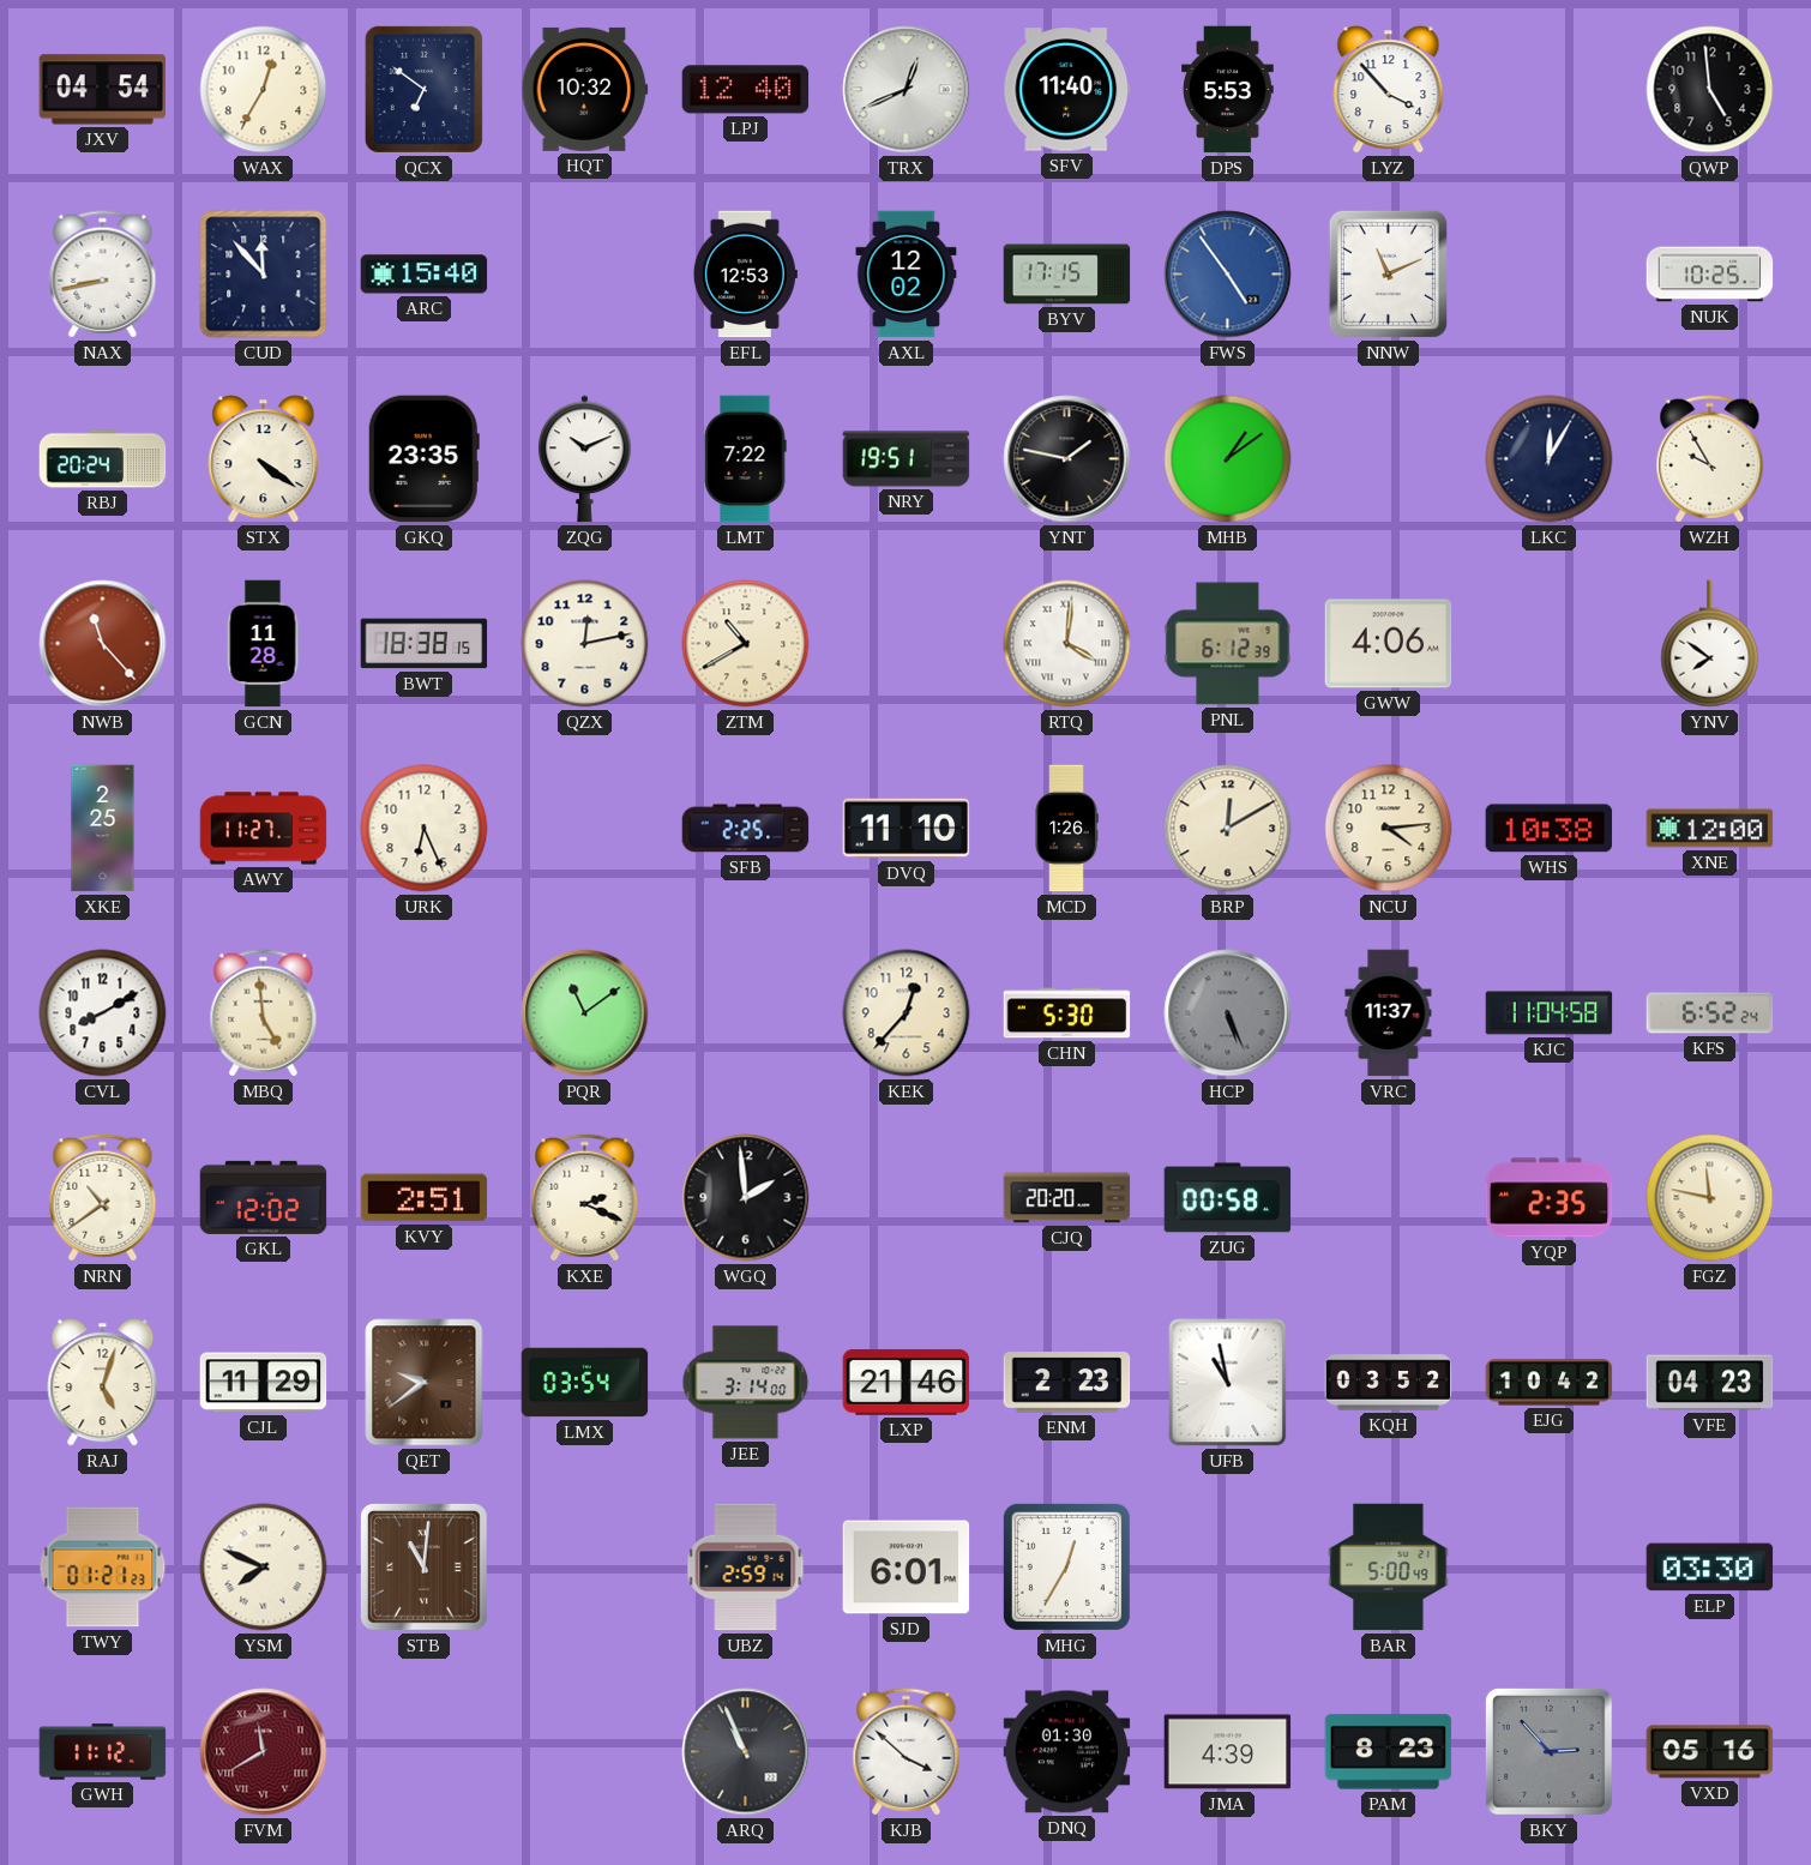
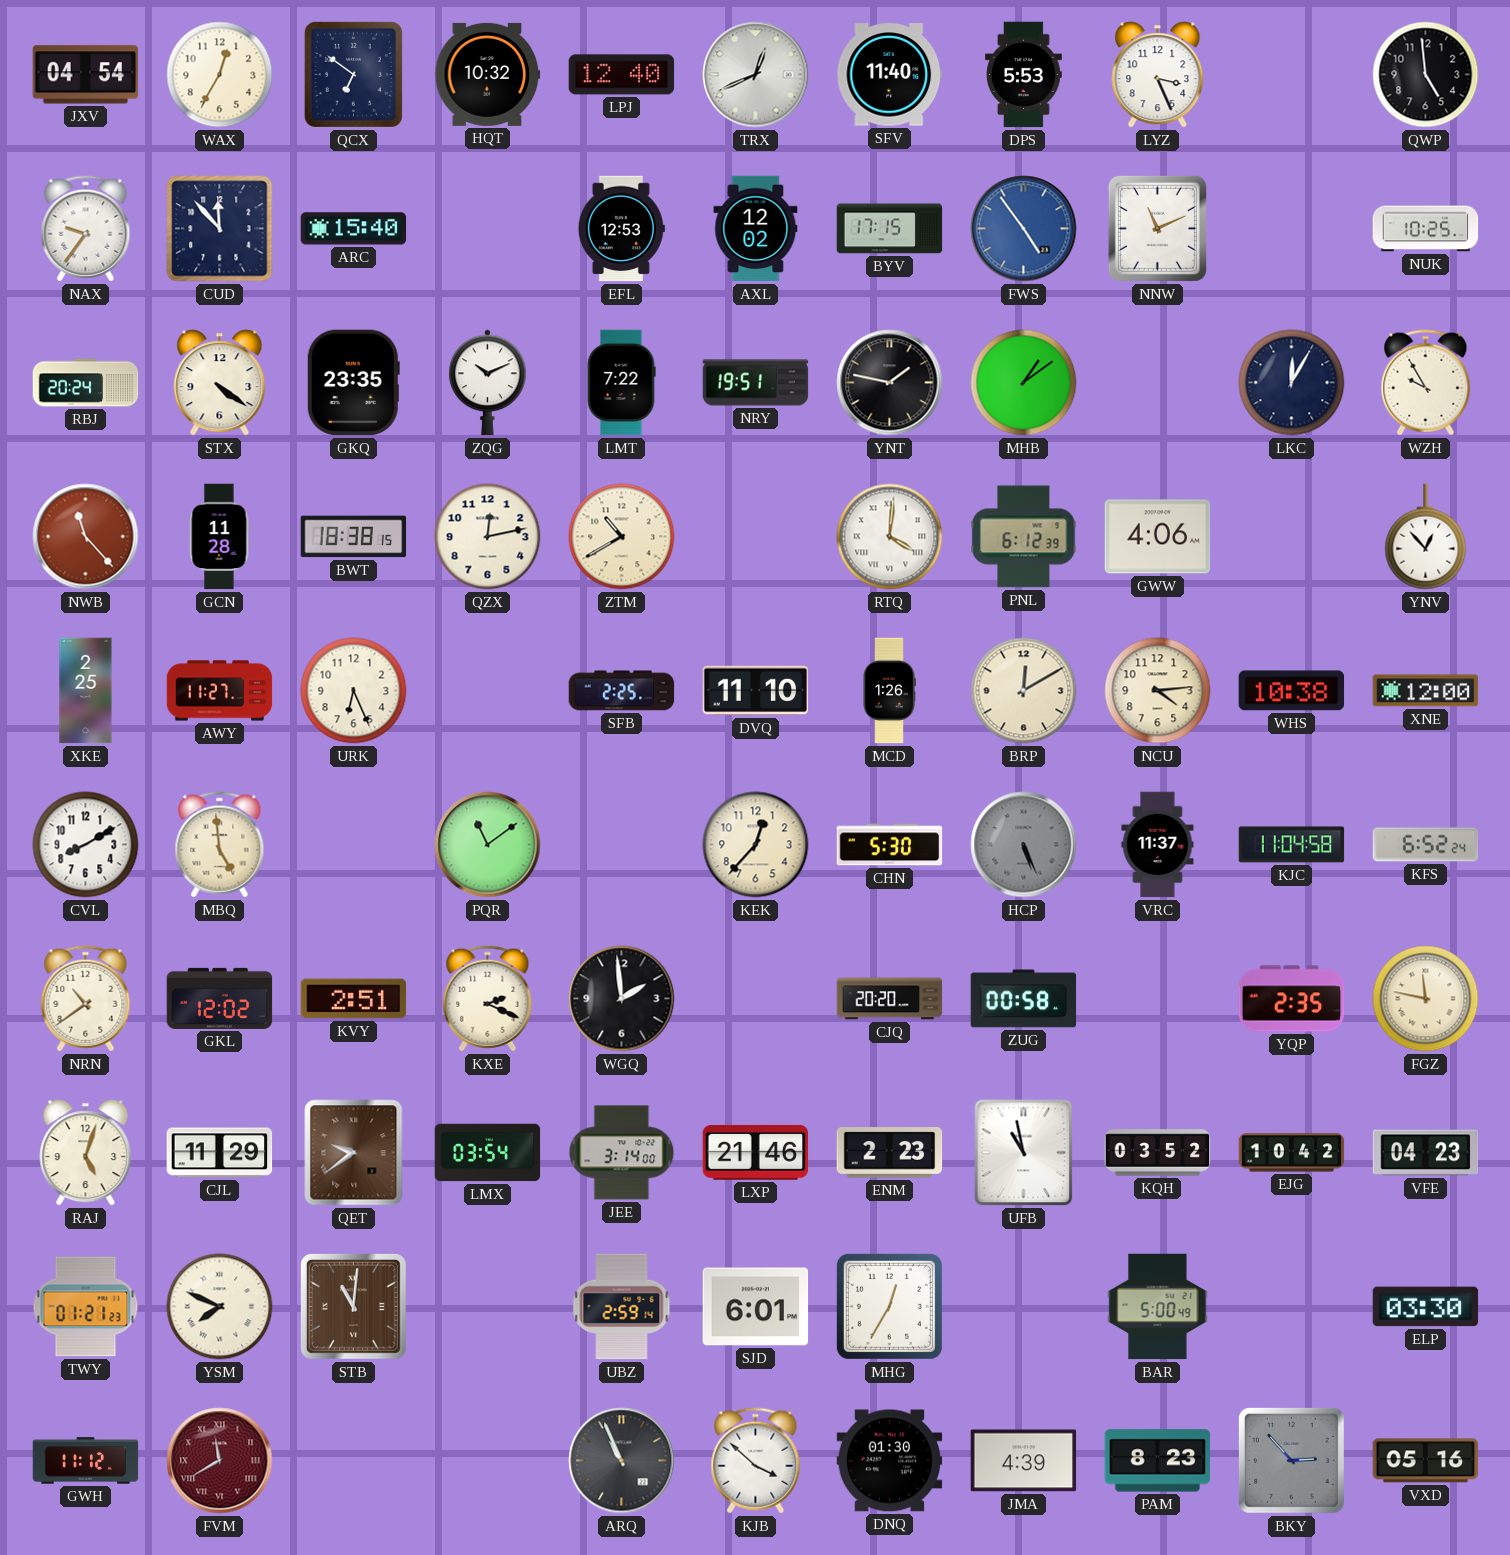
LYZ: 3:53 -> 3:26
NAX: 8:43 -> 9:36
YNV: 7:51 -> 12:53
